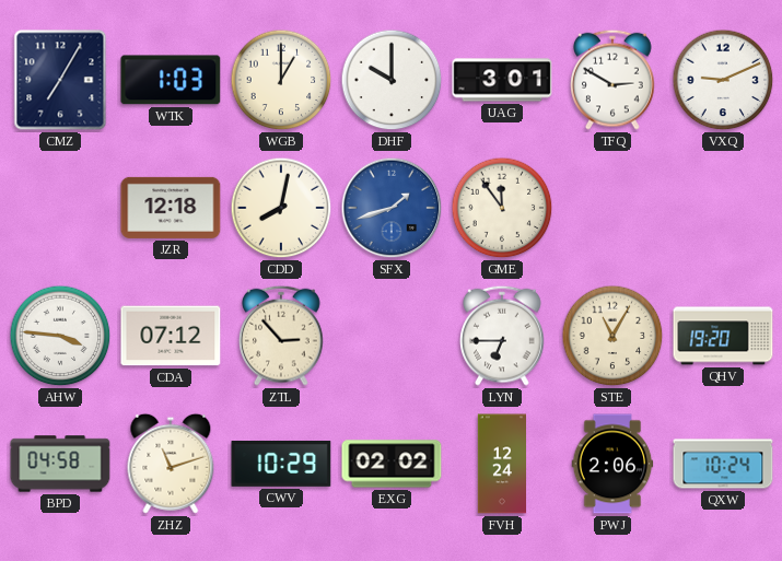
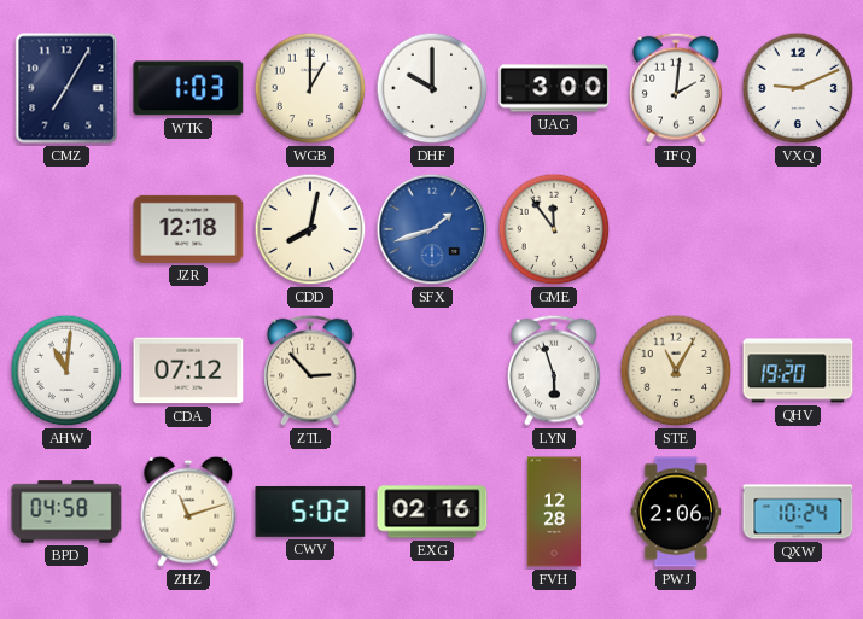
UAG: 3:01 -> 3:00
TFQ: 2:50 -> 2:01
AHW: 3:46 -> 11:01
LYN: 6:45 -> 5:57
CWV: 10:29 -> 5:02
EXG: 02:02 -> 02:16
FVH: 12:24 -> 12:28
